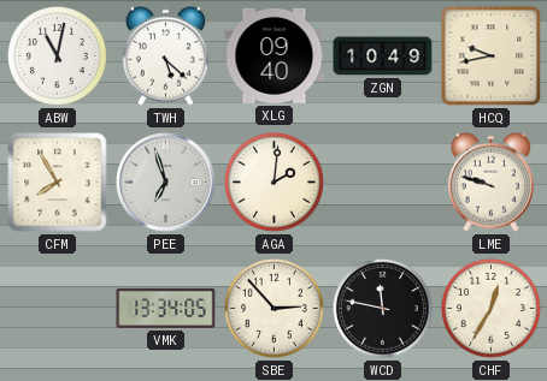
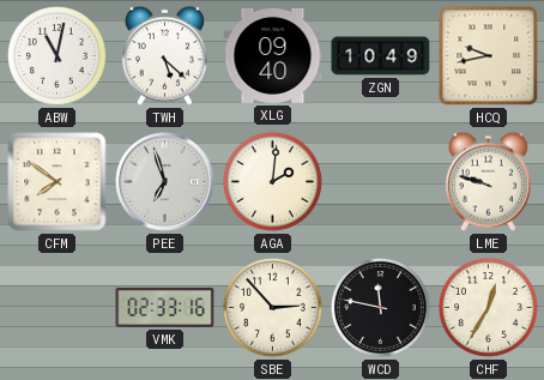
CFM: 7:55 -> 7:51
VMK: 13:34 -> 02:33
